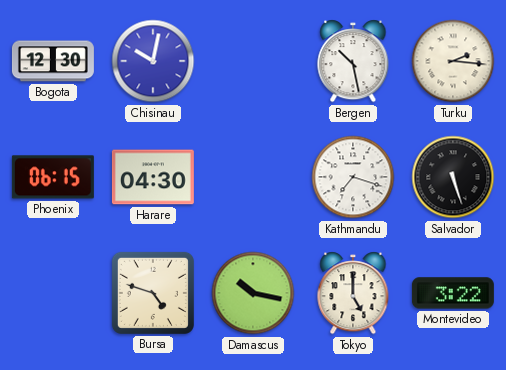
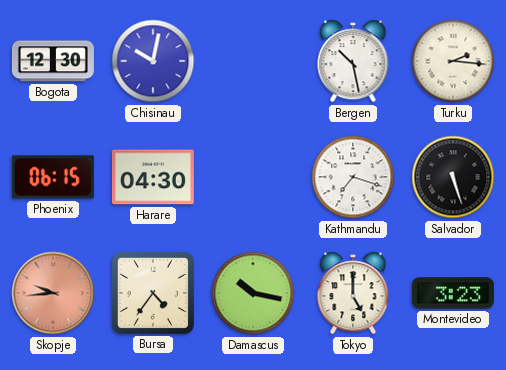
Skopje: none -> 9:44
Bursa: 4:48 -> 4:36
Montevideo: 3:22 -> 3:23
